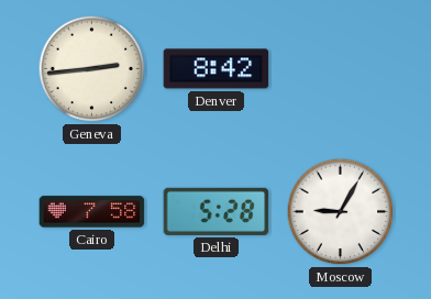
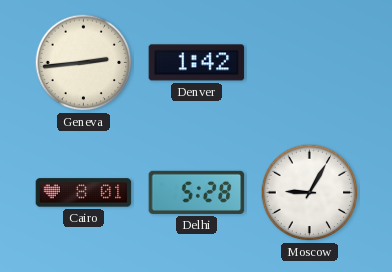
Denver: 8:42 -> 1:42
Cairo: 7:58 -> 8:01
